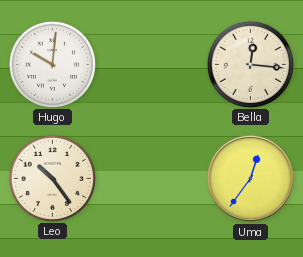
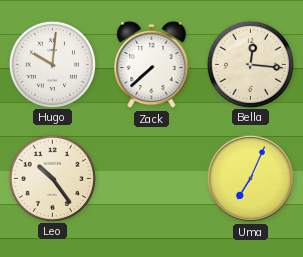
Zack: none -> 7:38
Uma: 12:36 -> 7:04
